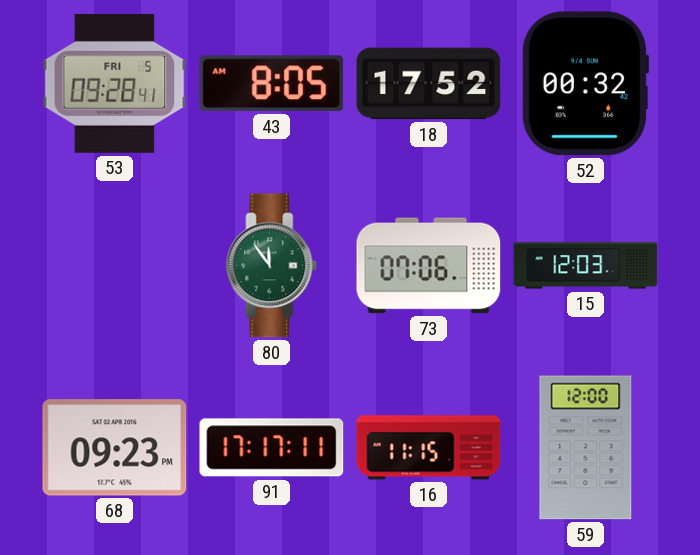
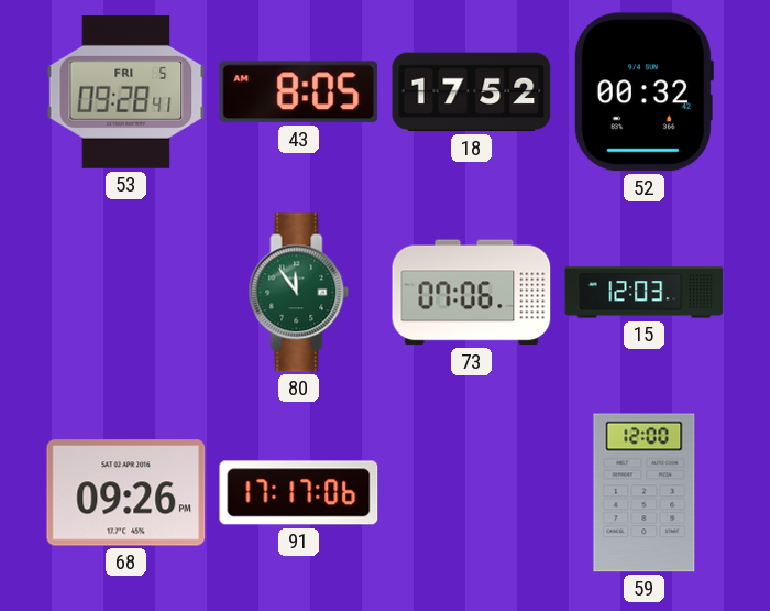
68: 09:23 -> 09:26
91: 17:17:11 -> 17:17:06
16: 11:15 -> none
